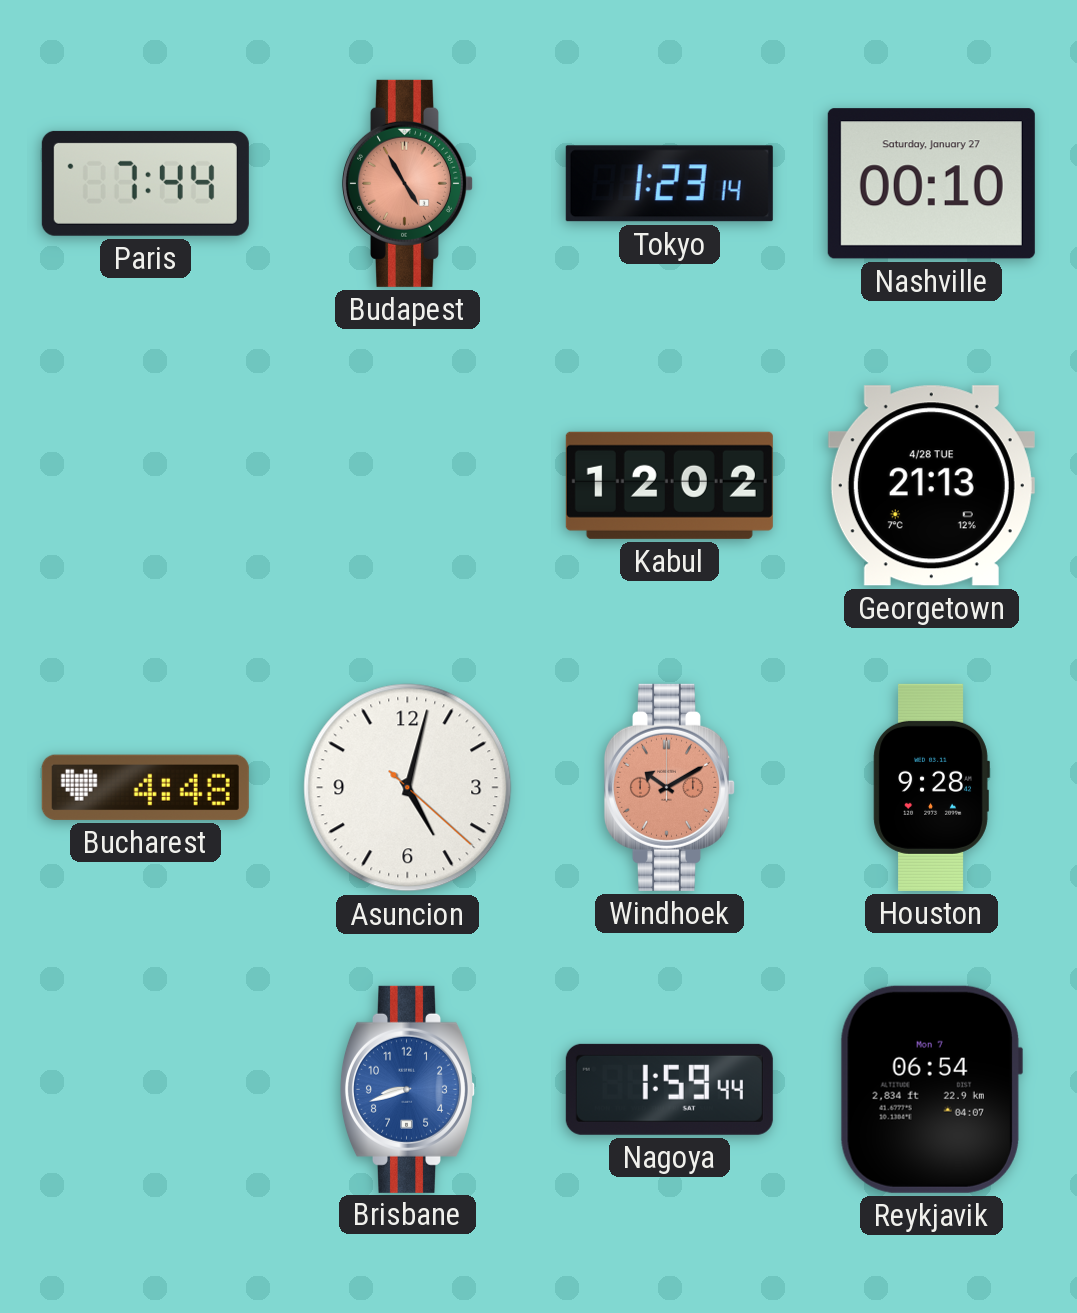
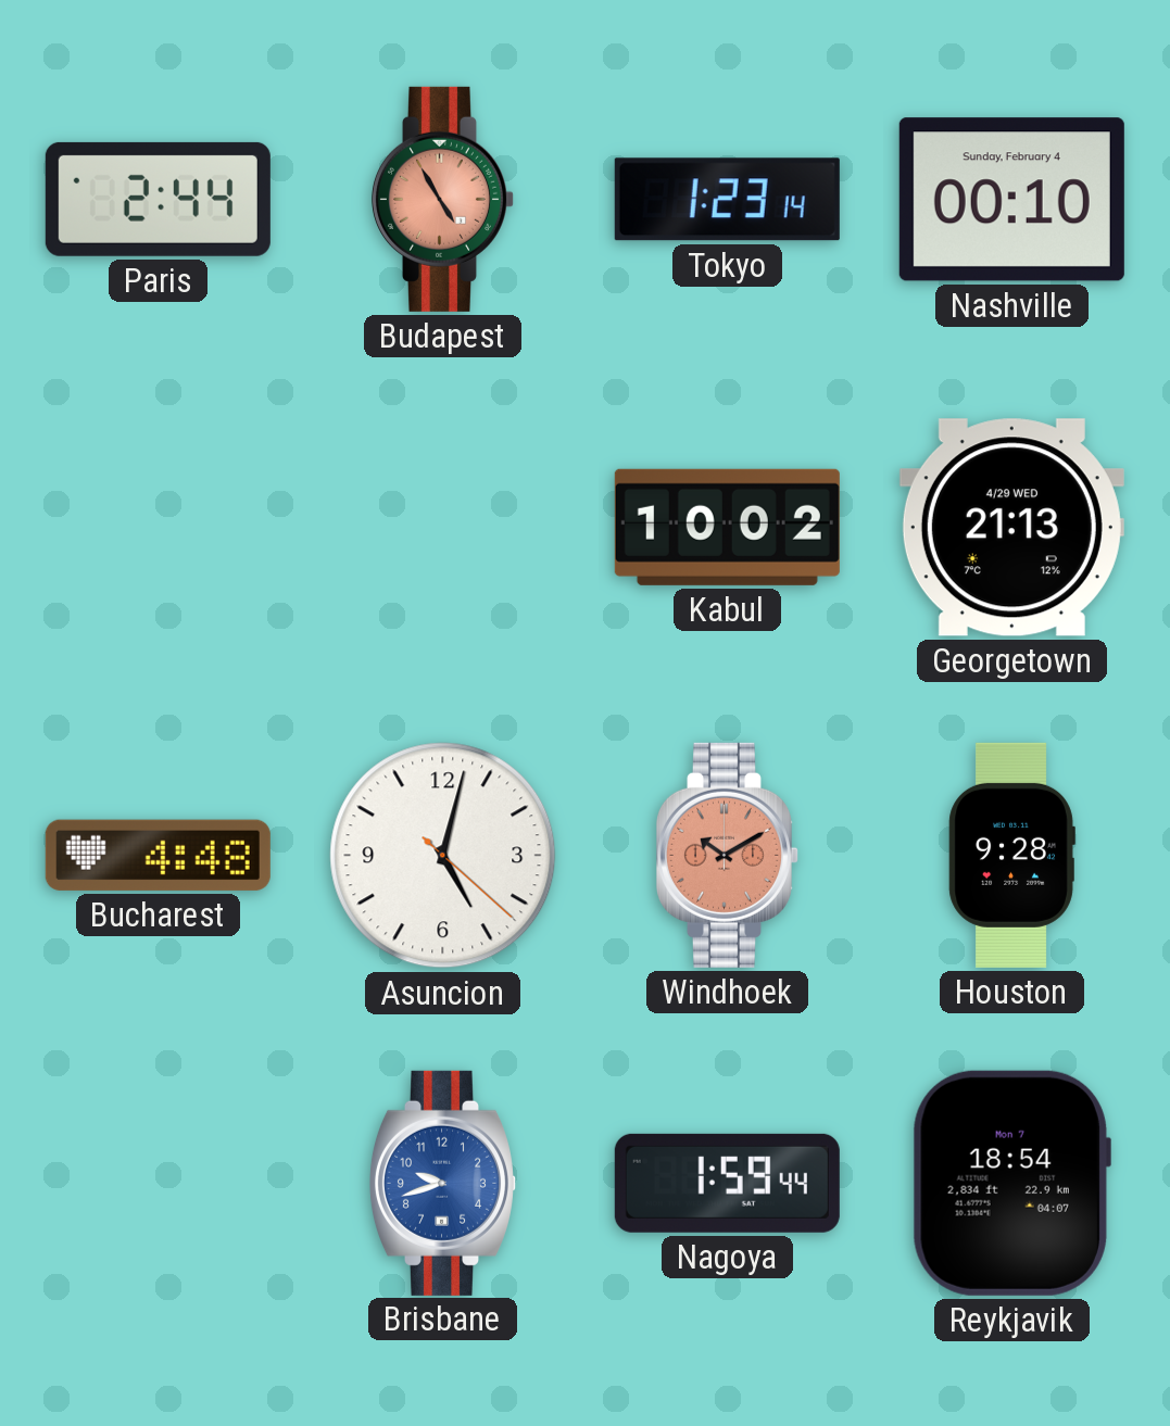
Paris: 7:44 -> 2:44
Nashville date: Saturday, January 27 -> Sunday, February 4
Kabul: 12:02 -> 10:02
Georgetown date: 4/28 TUE -> 4/29 WED
Brisbane: 8:42 -> 9:42
Reykjavik: 06:54 -> 18:54
